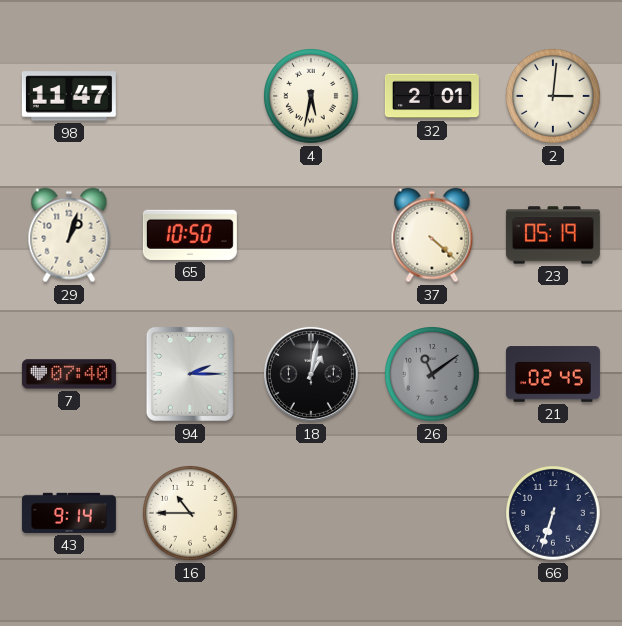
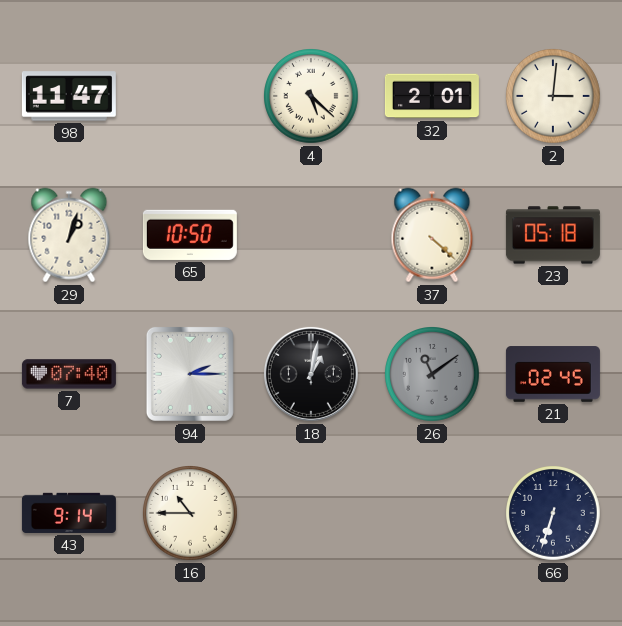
4: 5:32 -> 5:22
23: 05:19 -> 05:18
